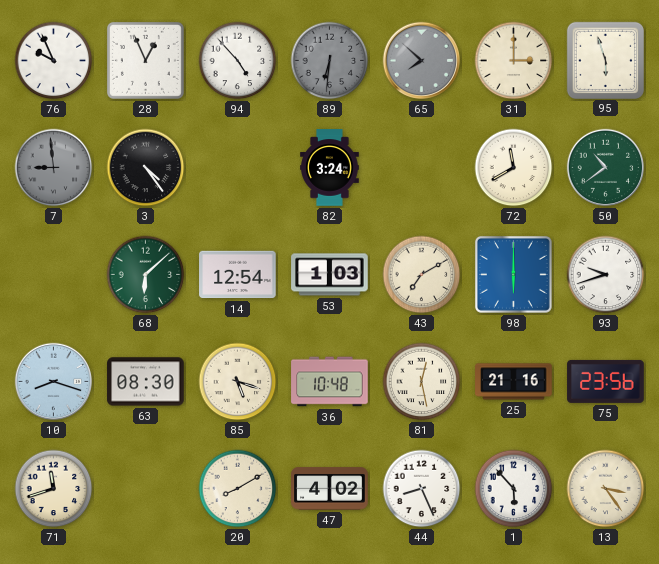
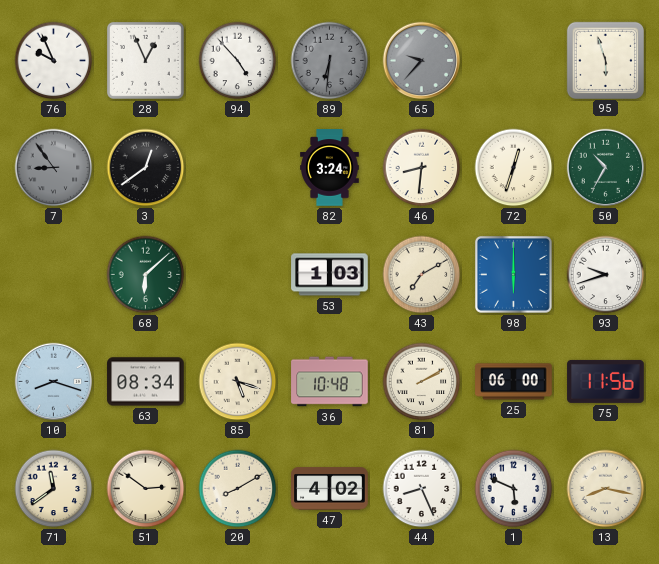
65: 7:52 -> 9:37
31: 3:00 -> none
7: 8:59 -> 8:54
3: 4:24 -> 12:39
46: none -> 8:31
72: 11:40 -> 12:33
50: 10:39 -> 10:35
14: 12:54 -> none
63: 08:30 -> 08:34
81: 12:28 -> 2:10
25: 21:16 -> 06:00
75: 23:56 -> 11:56
71: 11:42 -> 11:39
51: none -> 2:51
1: 5:53 -> 5:49
13: 3:24 -> 8:17
